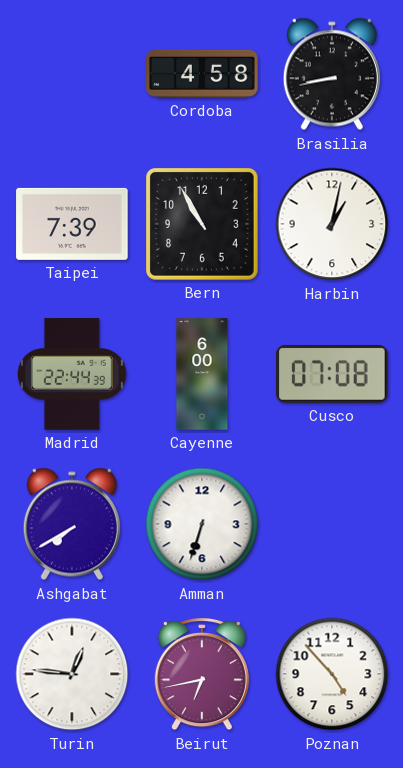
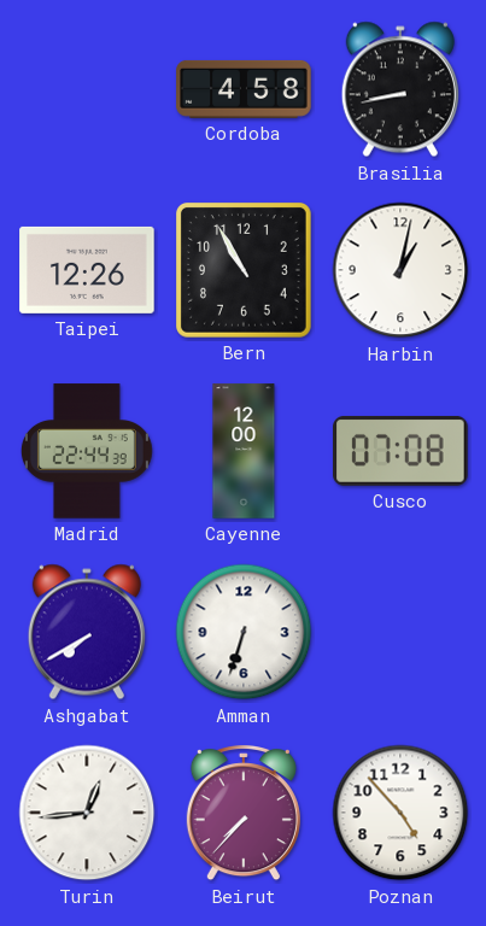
Taipei: 7:39 -> 12:26
Cayenne: 6:00 -> 12:00
Turin: 12:46 -> 12:44
Beirut: 6:43 -> 7:37
